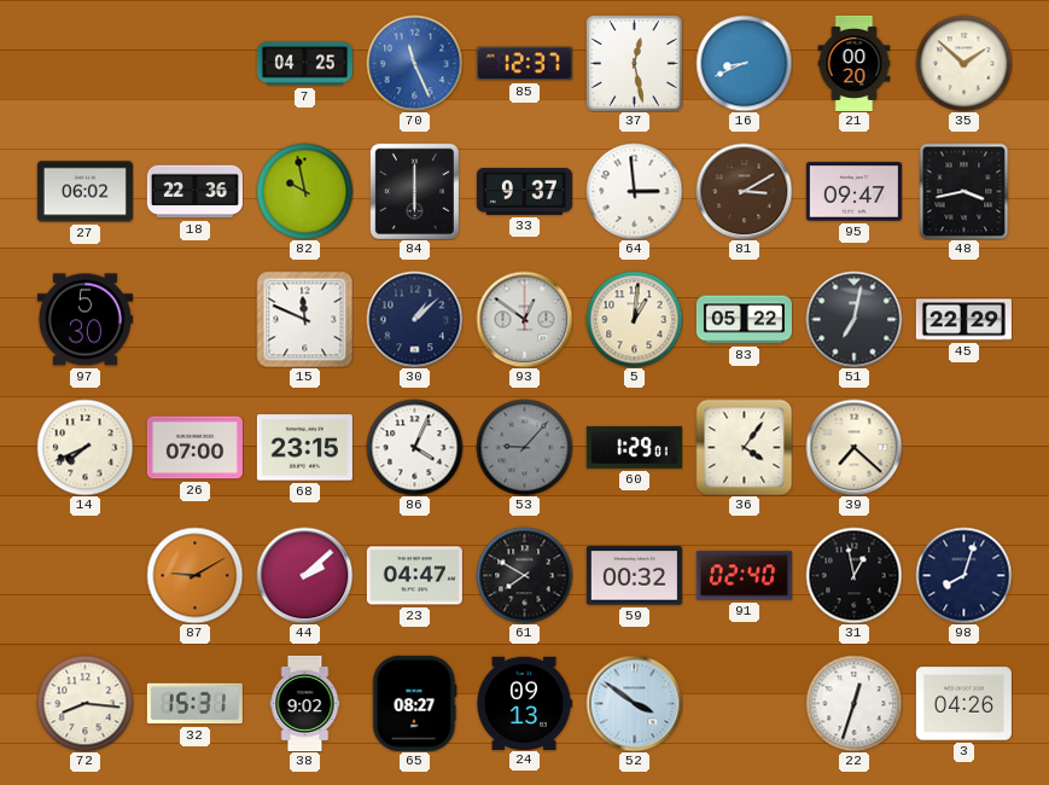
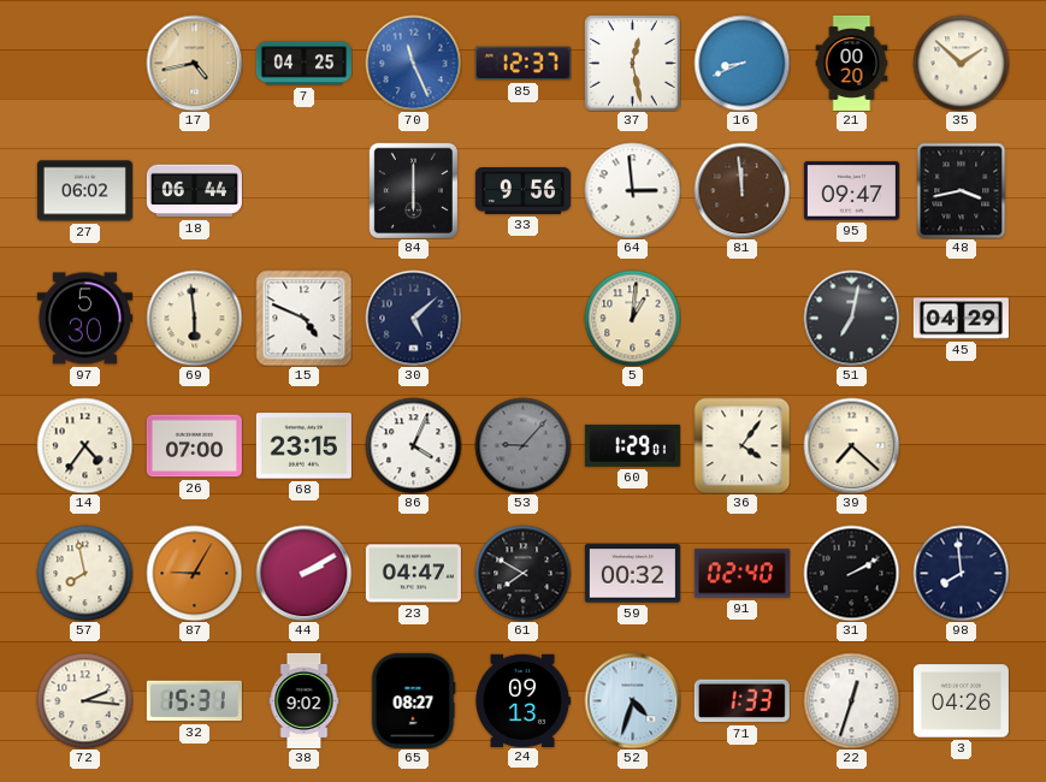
17: none -> 4:43
18: 22:36 -> 06:44
82: 9:58 -> none
33: 9:37 -> 9:56
81: 3:10 -> 11:59
69: none -> 5:59
15: 11:49 -> 4:49
30: 1:08 -> 5:08
93: 12:51 -> none
83: 05:22 -> none
45: 22:29 -> 04:29
14: 7:41 -> 4:36
57: none -> 7:58
87: 9:10 -> 9:05
44: 2:08 -> 2:10
31: 12:58 -> 2:10
98: 8:03 -> 7:59
72: 8:16 -> 2:16
52: 3:51 -> 4:33
71: none -> 1:33
